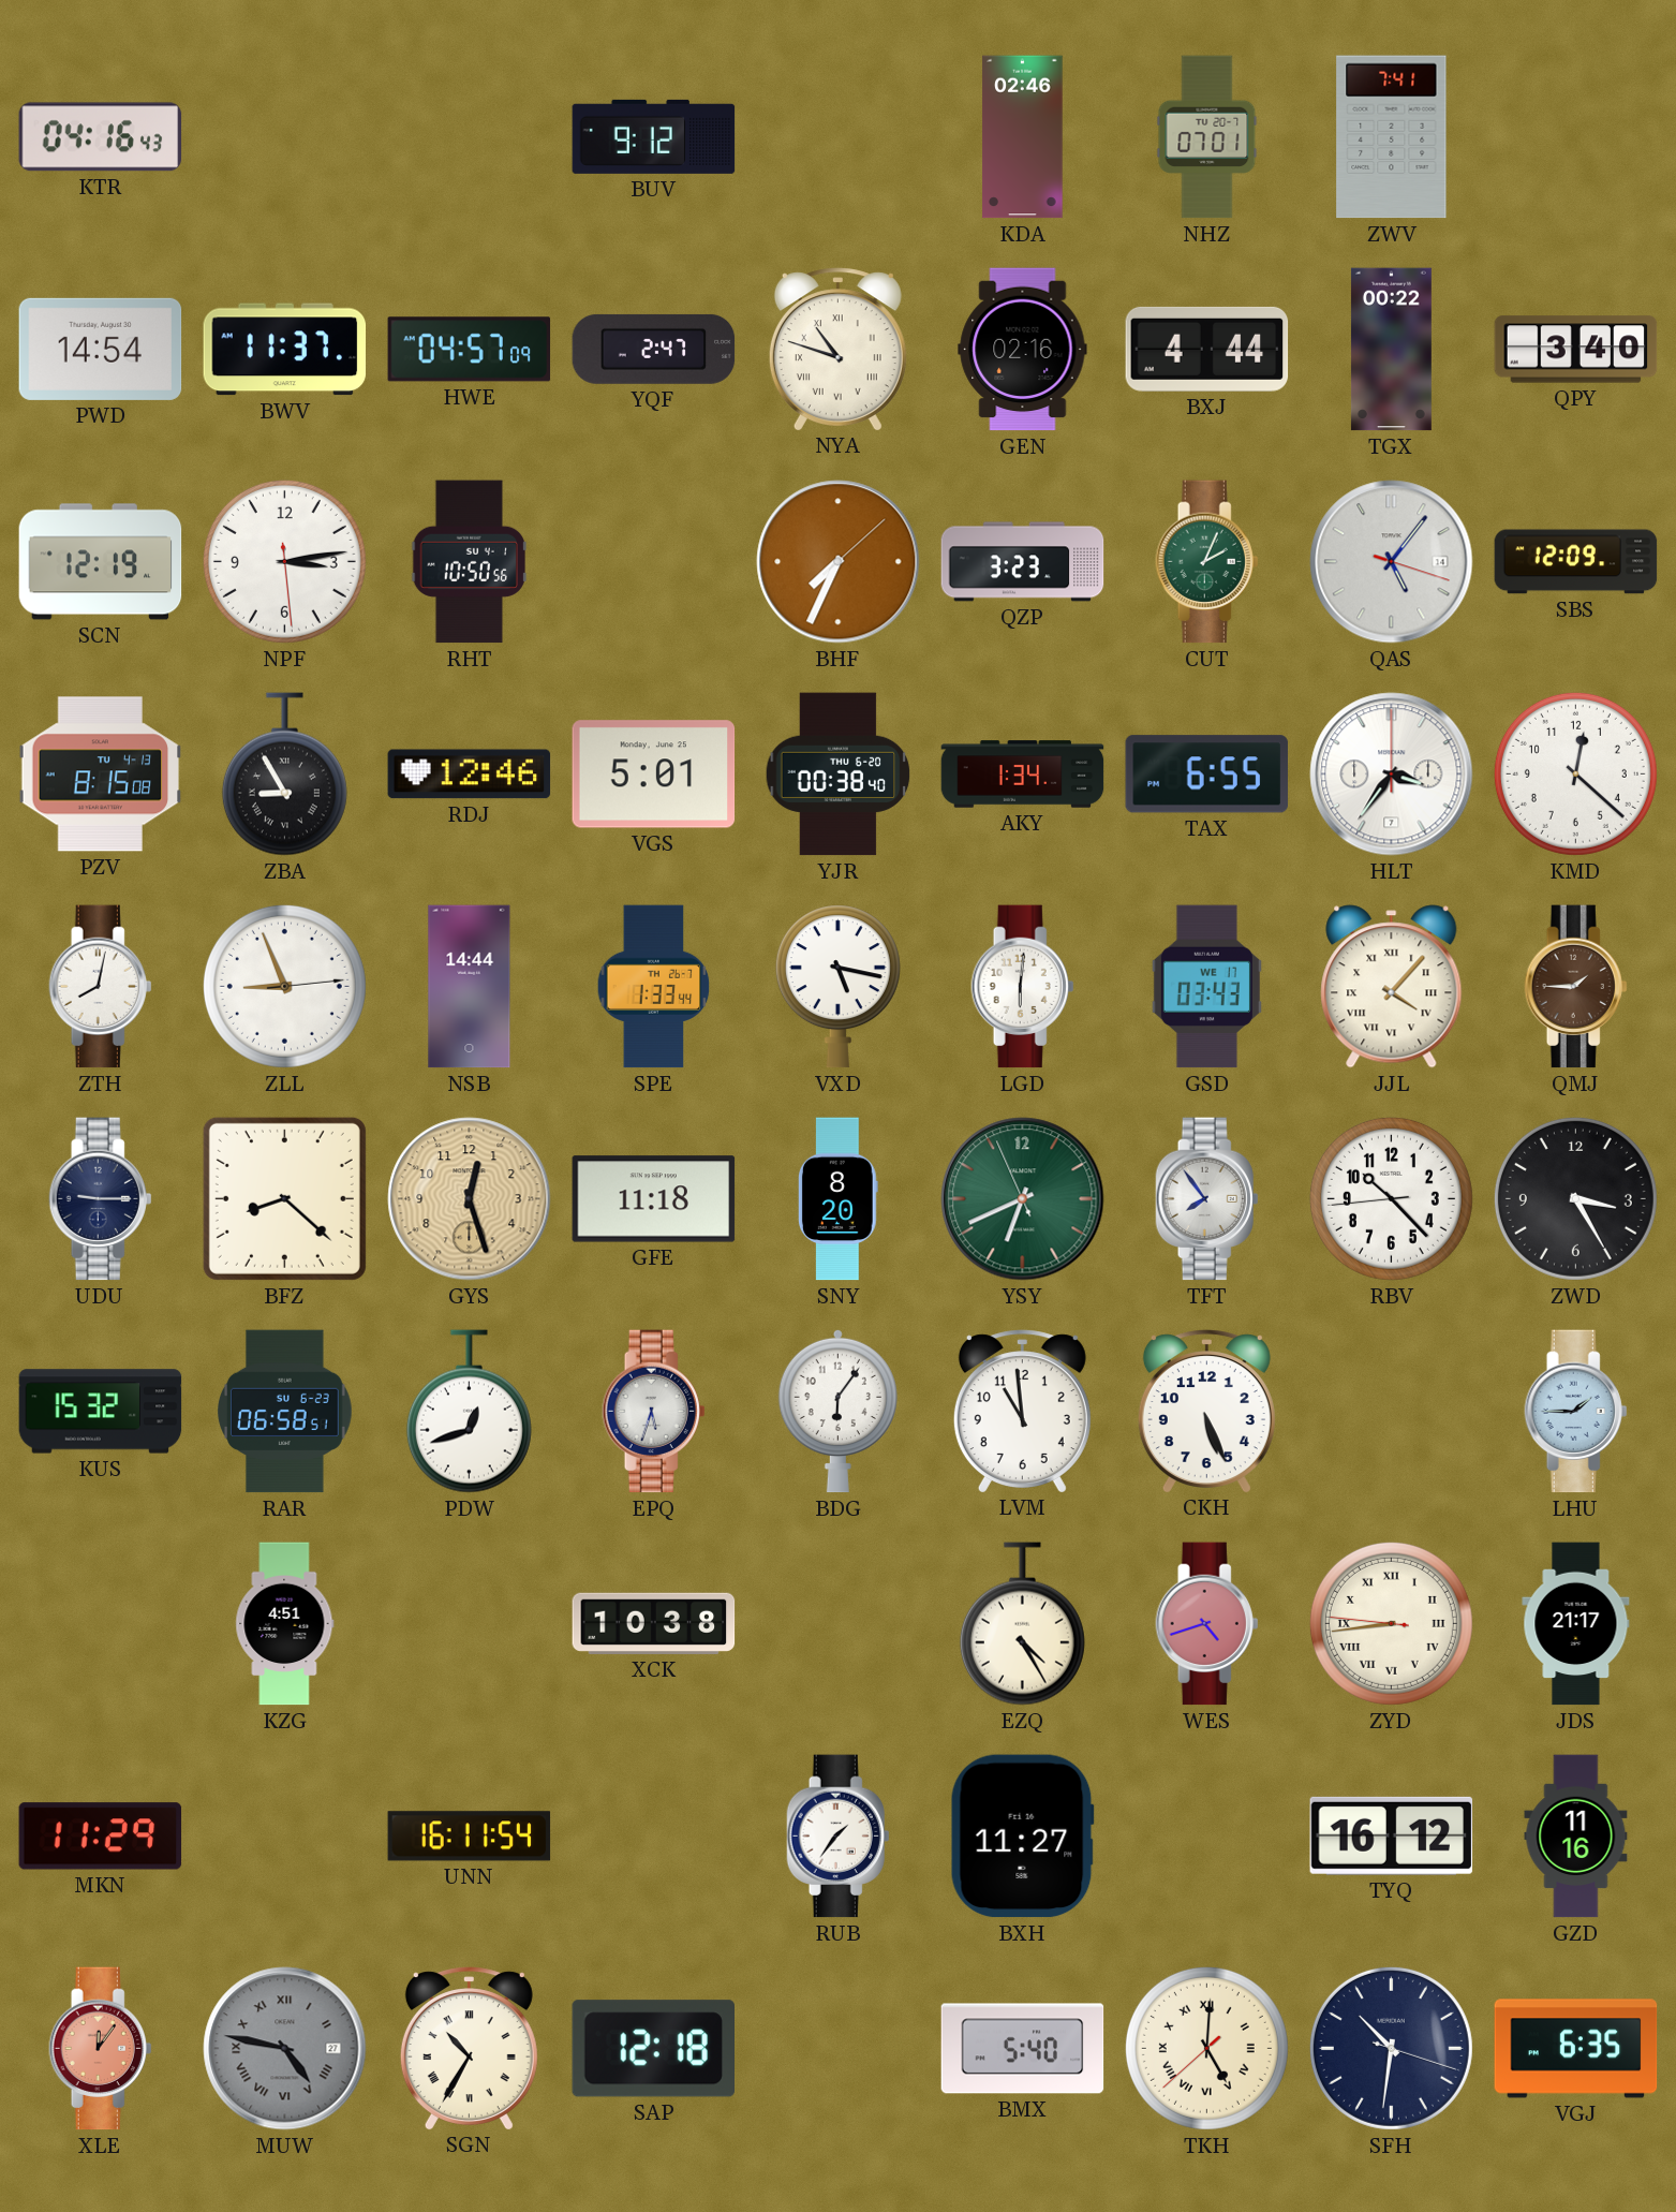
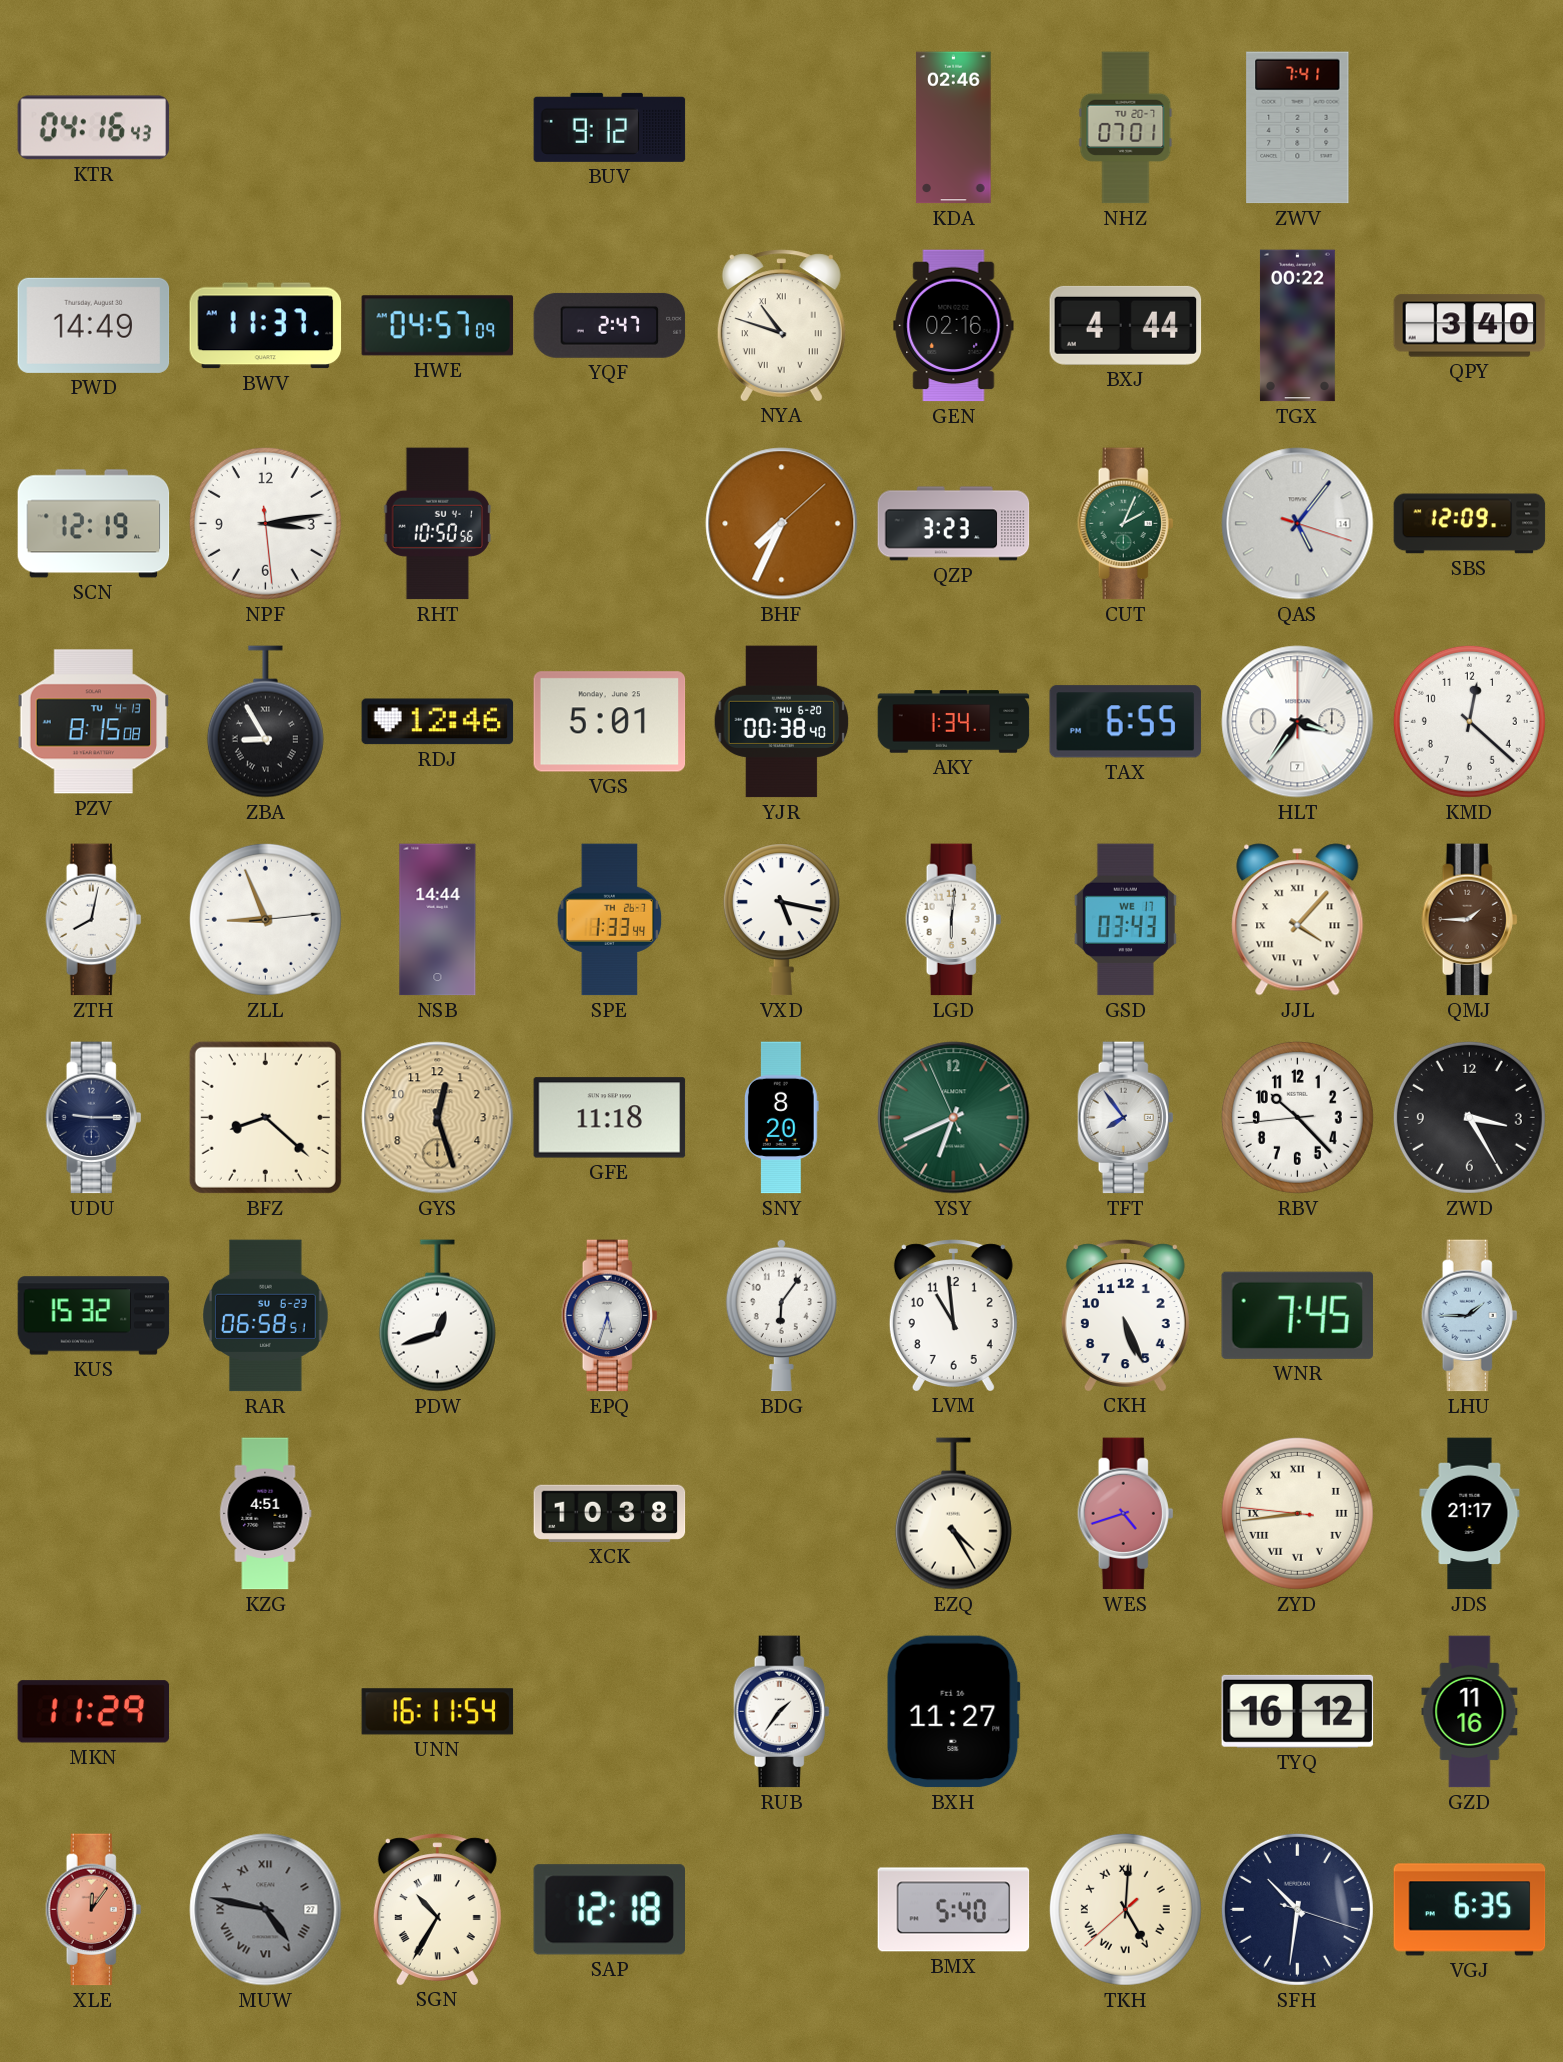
PWD: 14:54 -> 14:49
WNR: none -> 7:45
